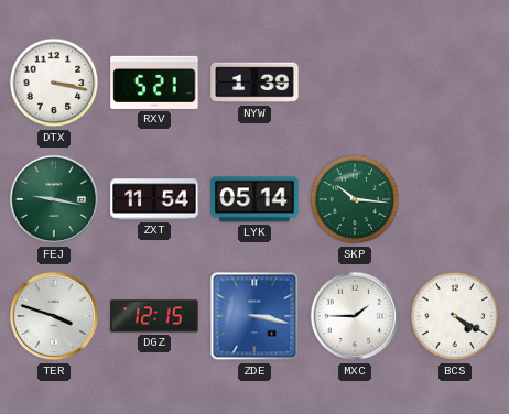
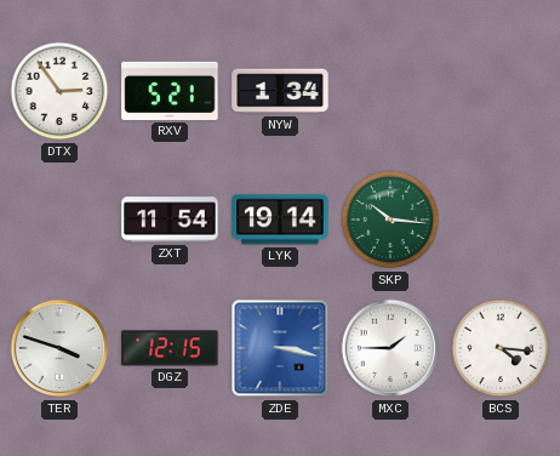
DTX: 3:17 -> 2:54
NYW: 1:39 -> 1:34
FEJ: 9:17 -> none
LYK: 05:14 -> 19:14
BCS: 4:20 -> 4:16
